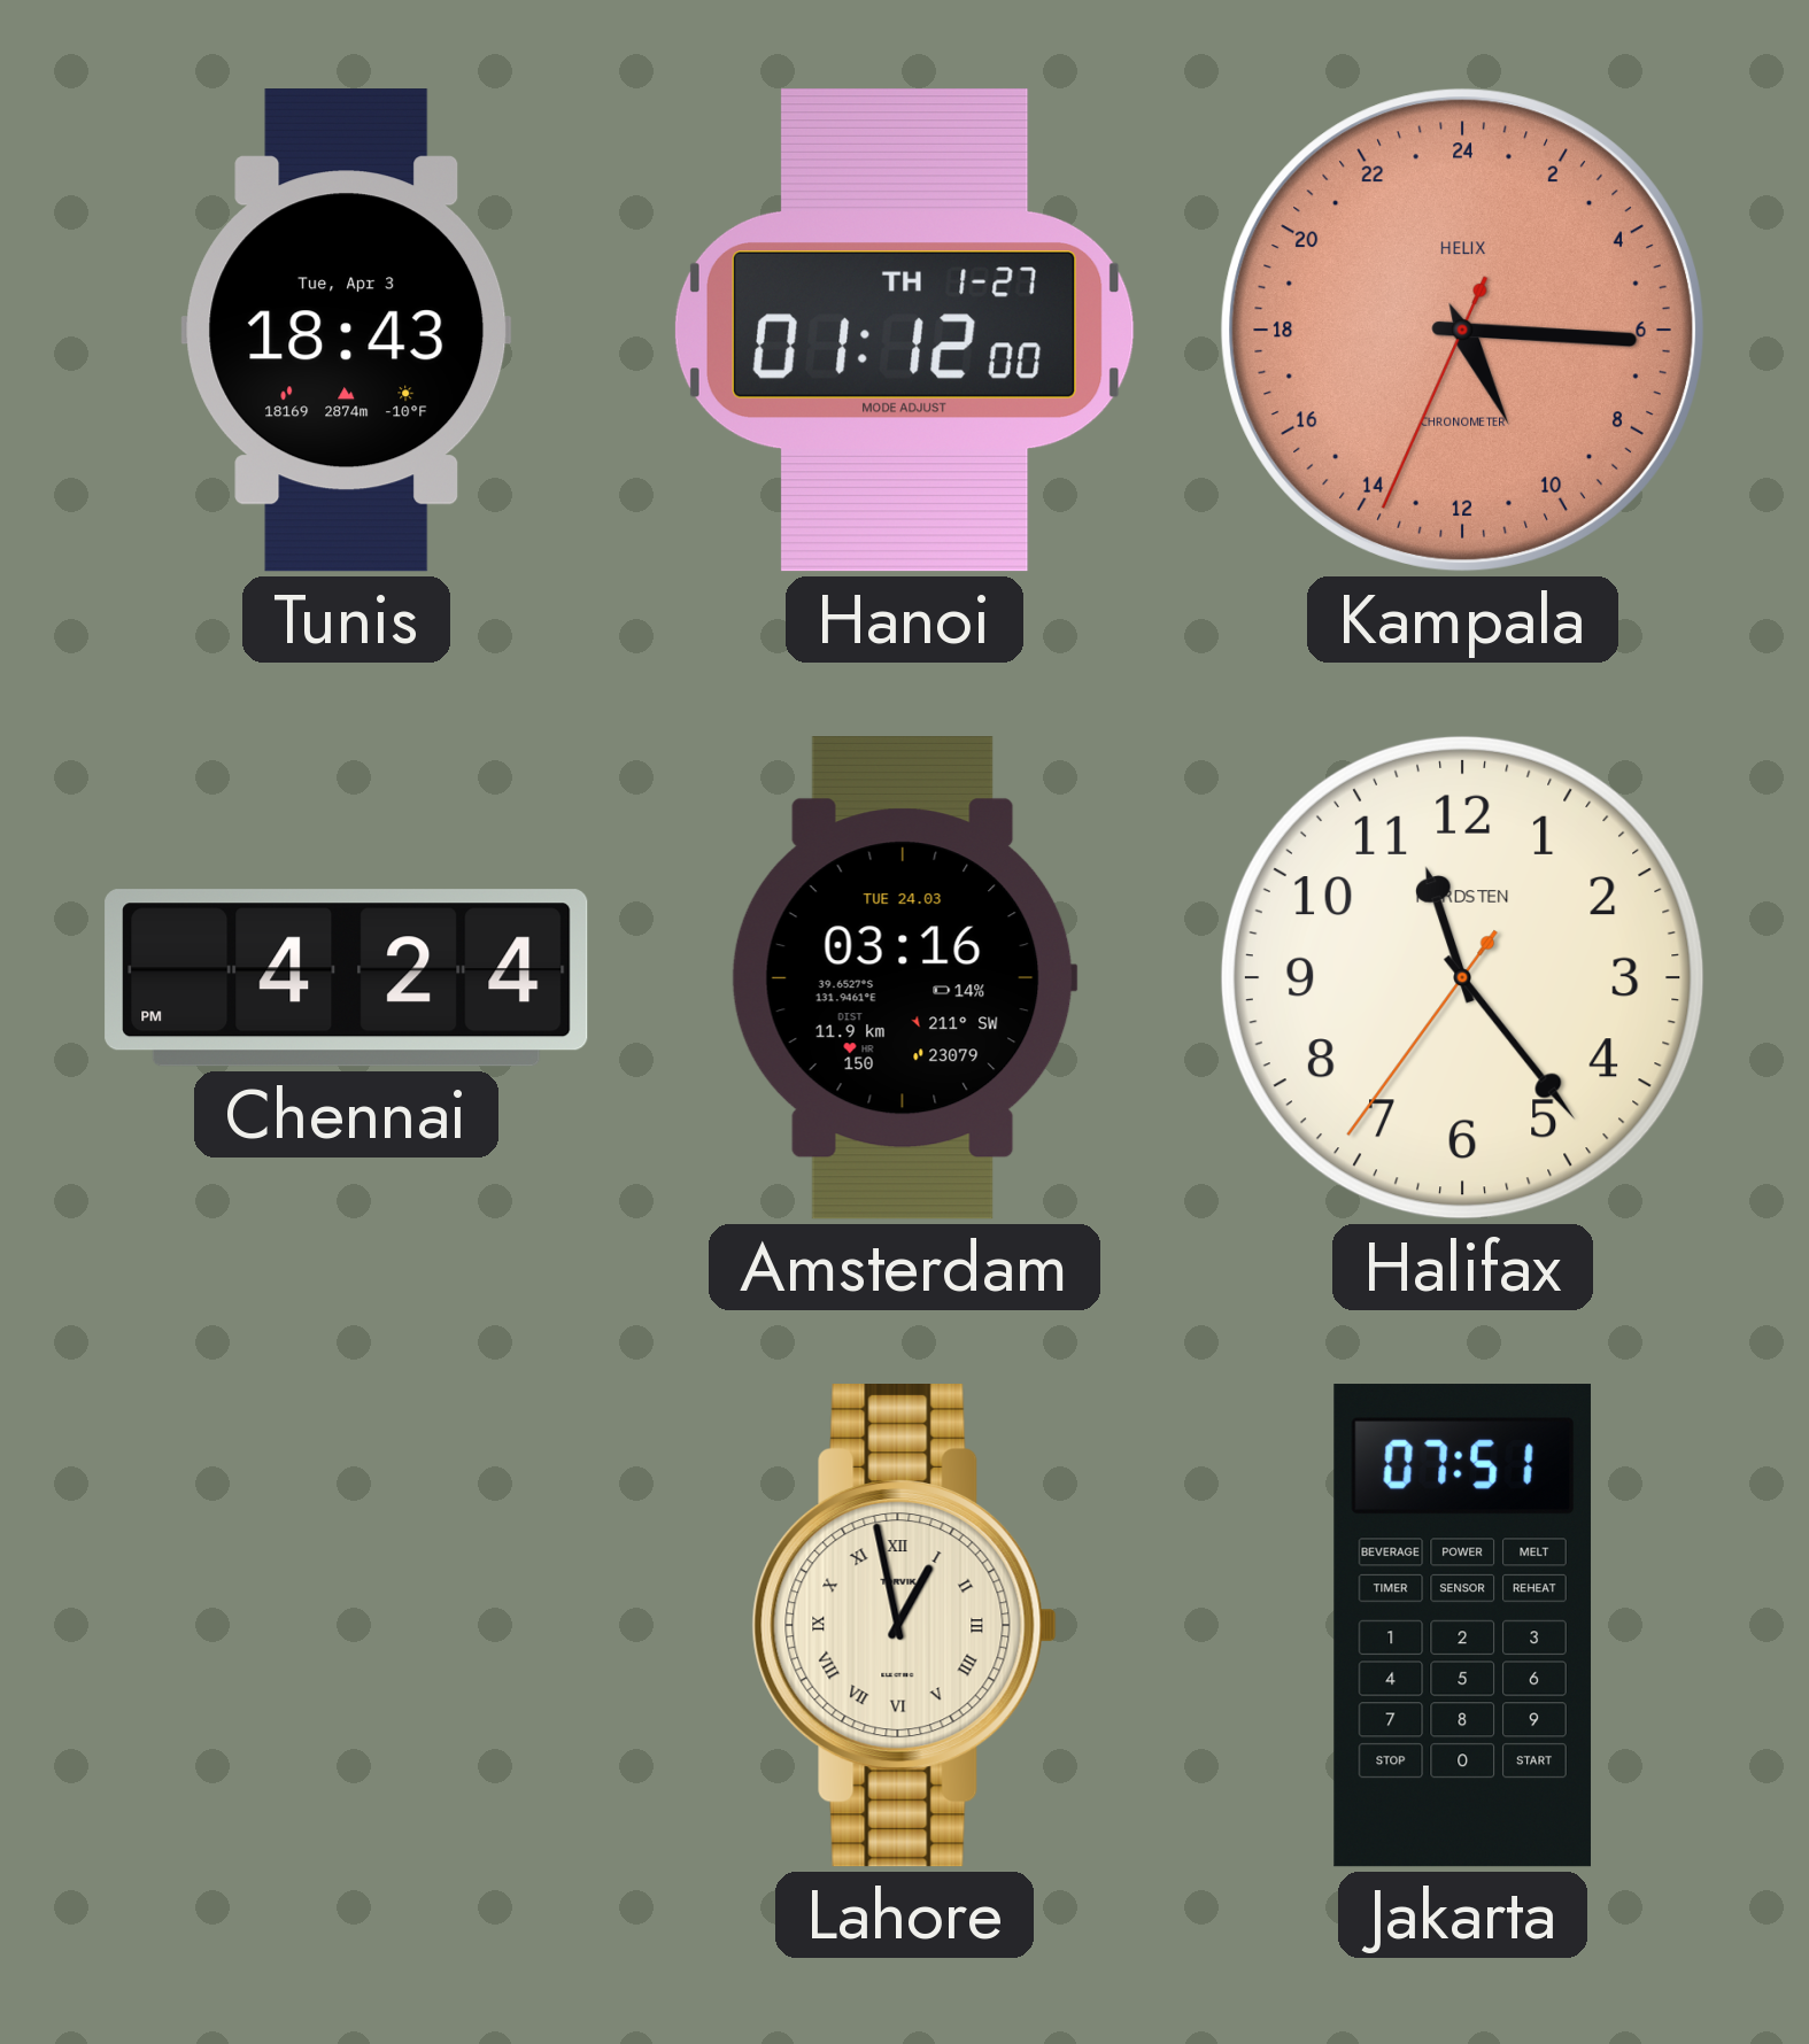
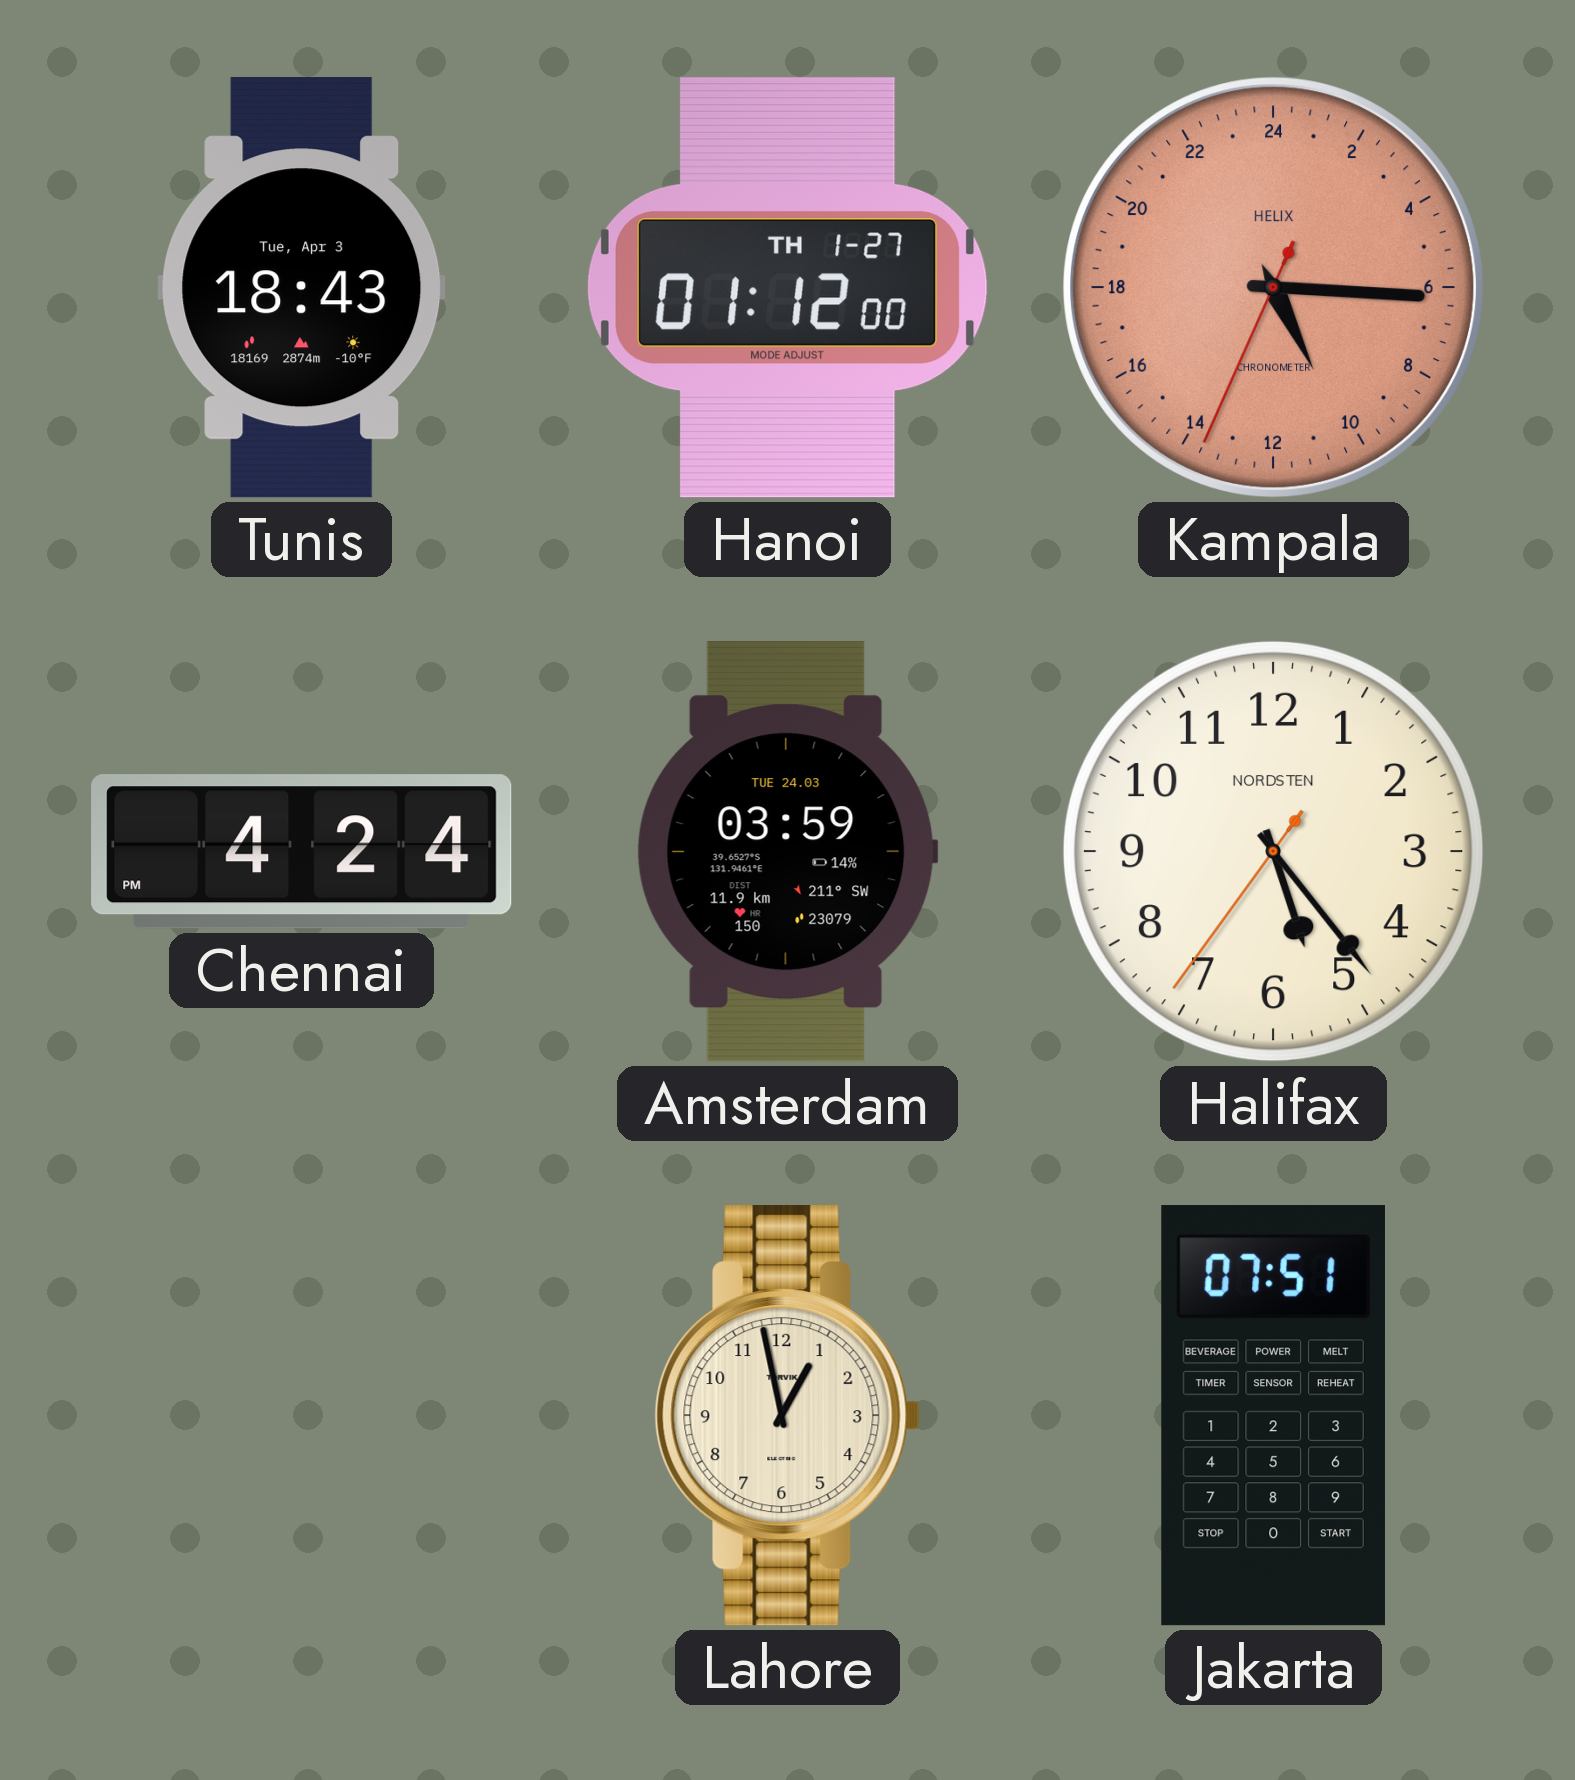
Amsterdam: 03:16 -> 03:59
Halifax: 11:23 -> 5:23
Lahore numerals: Roman -> Arabic
